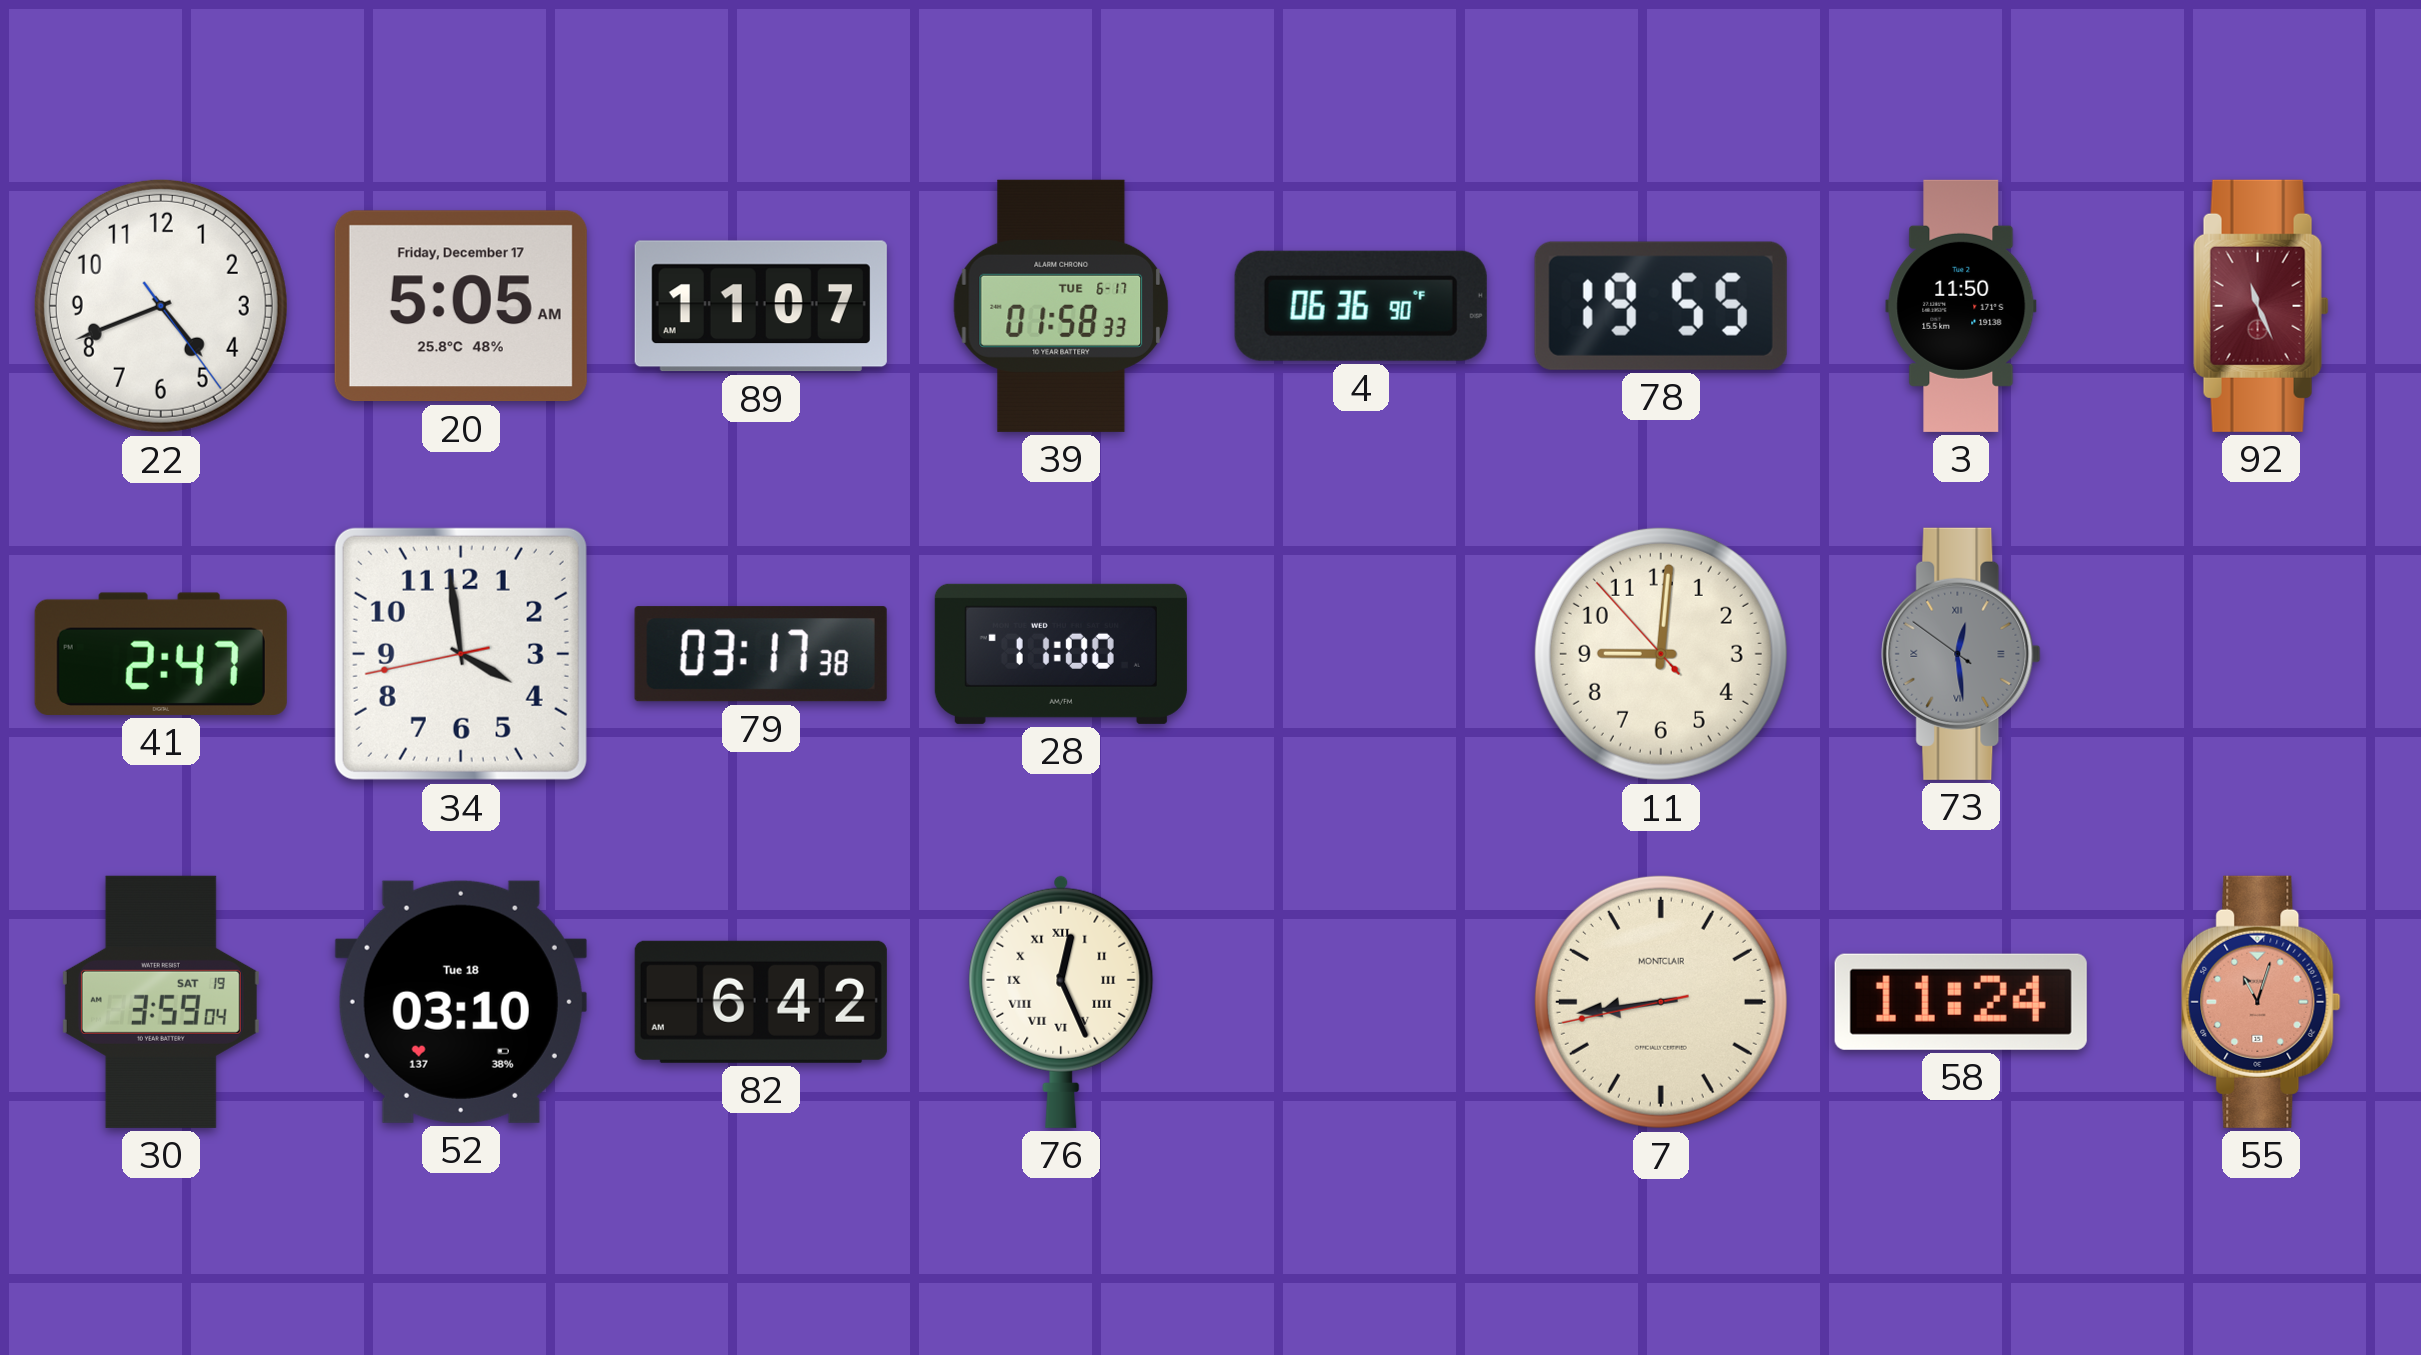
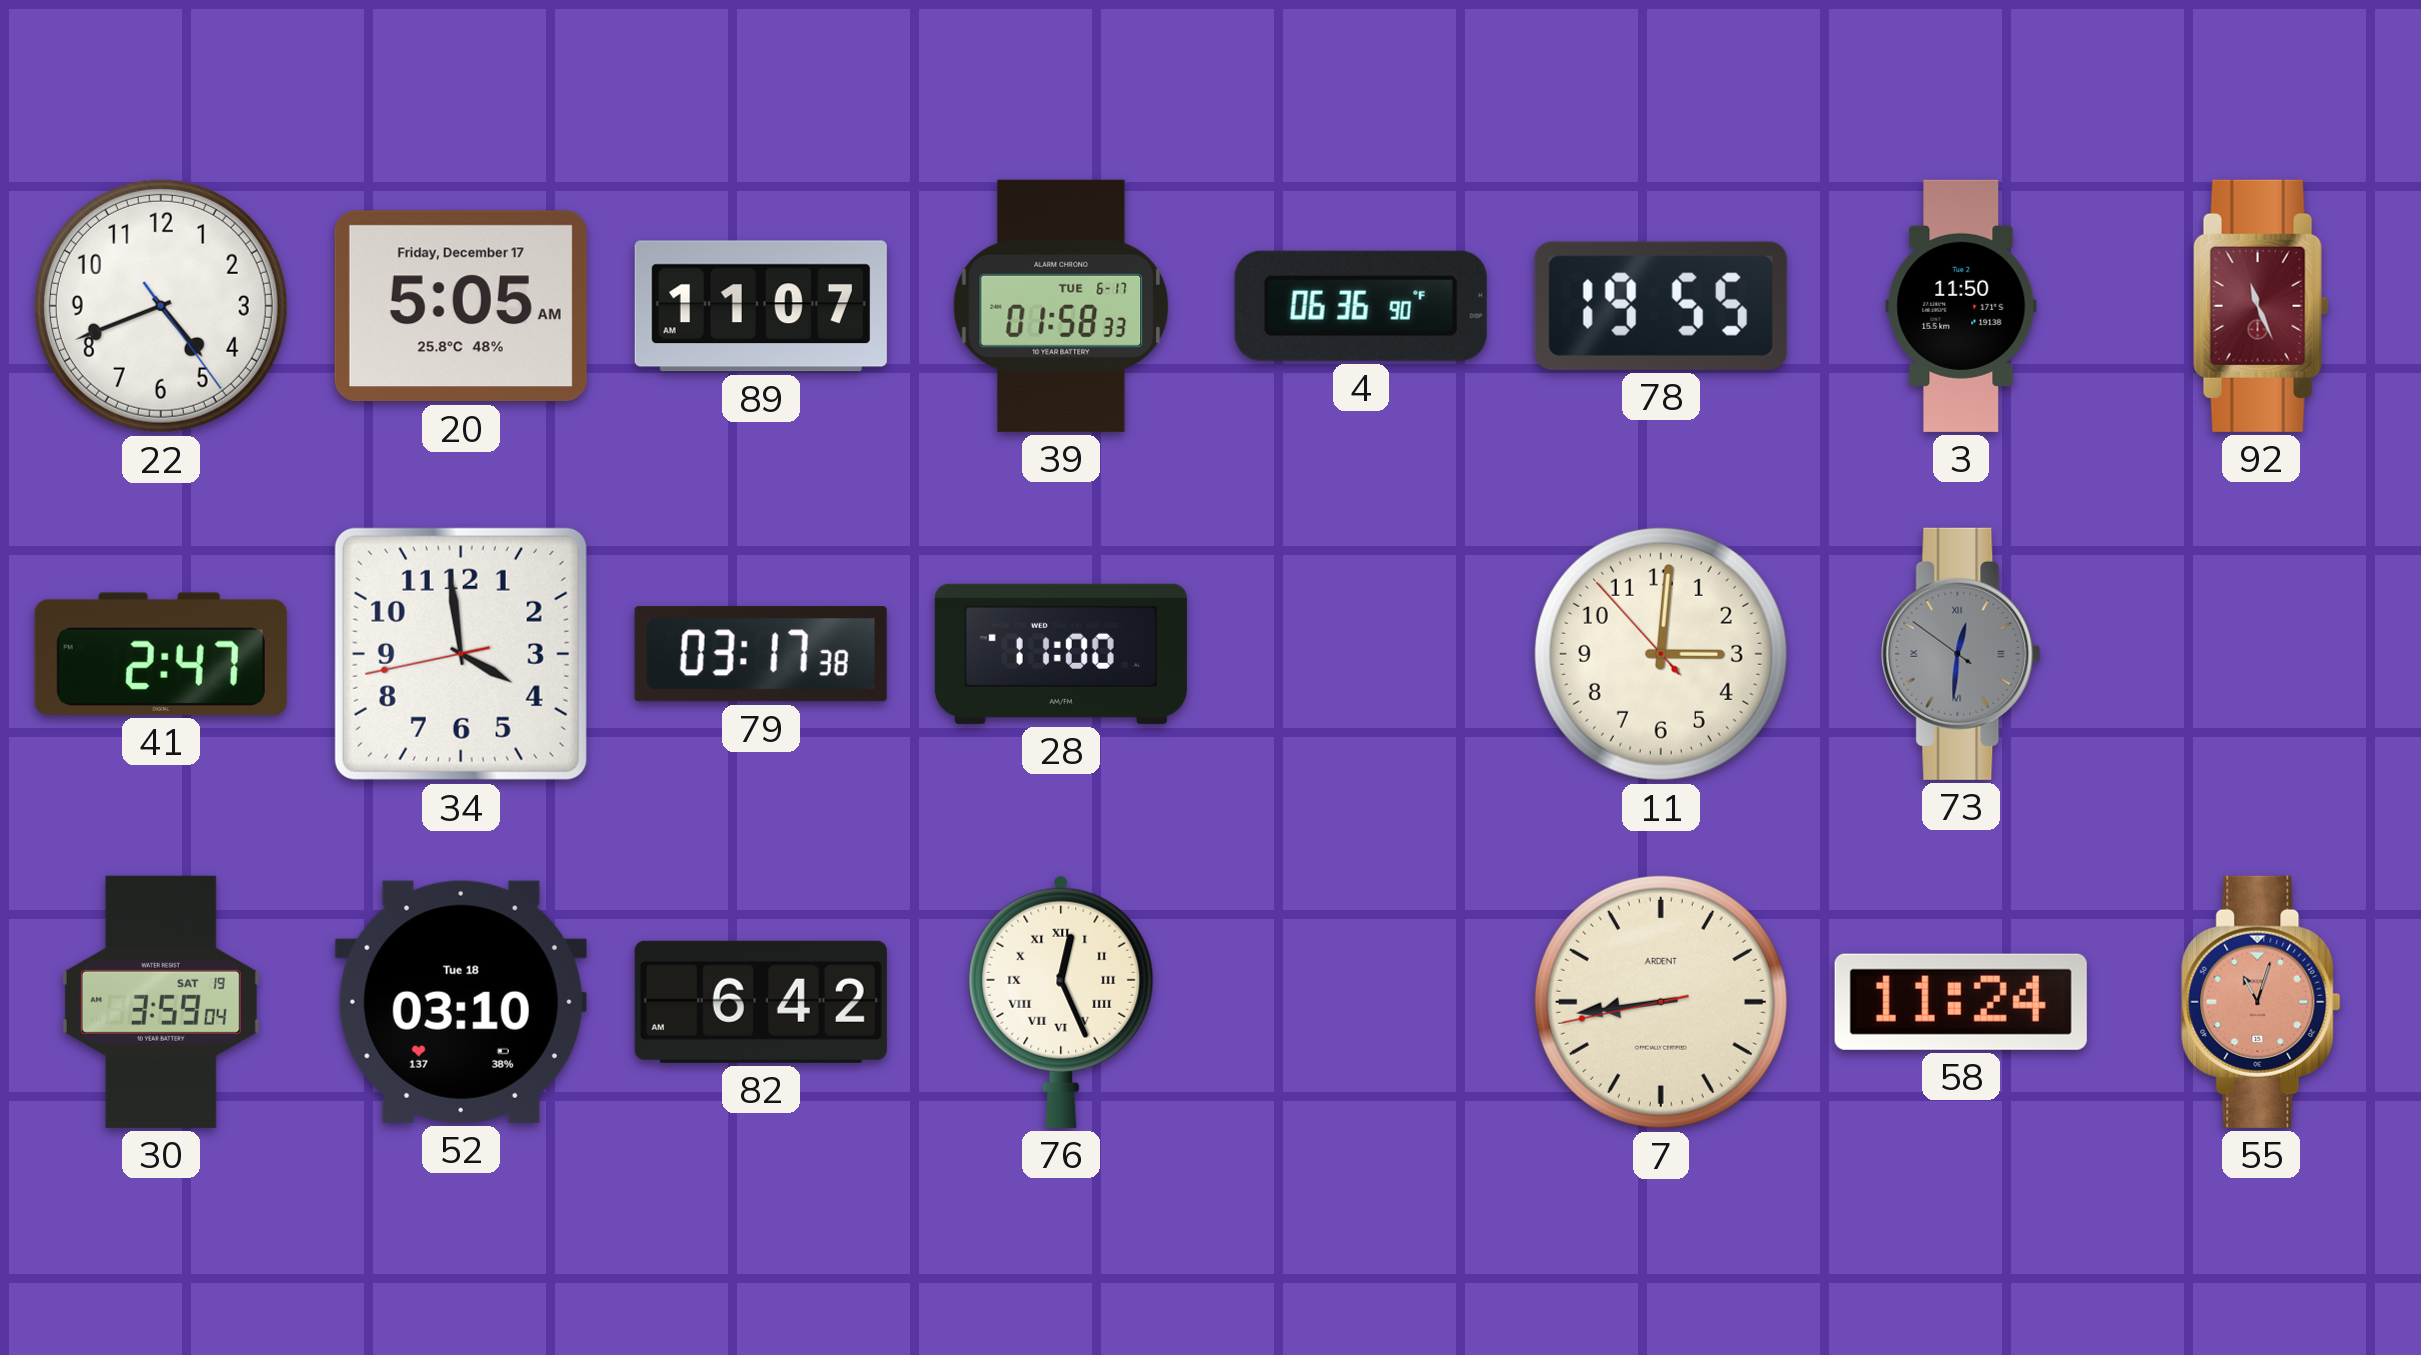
11: 9:00 -> 3:00
73: 12:28 -> 12:30
7 brand: MONTCLAIR -> ARDENT
